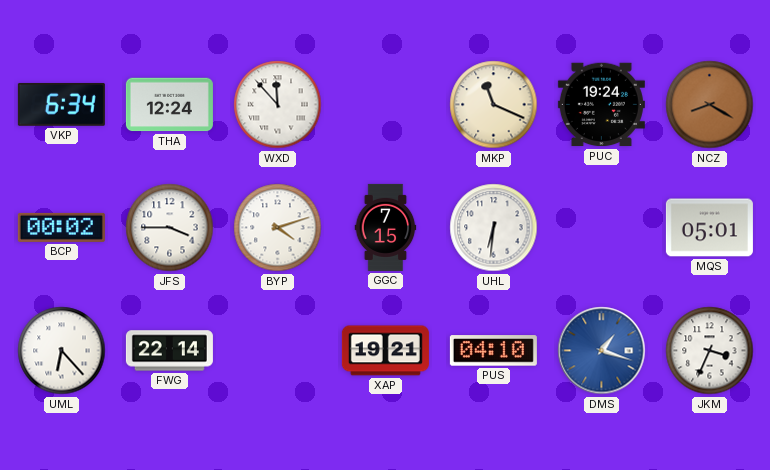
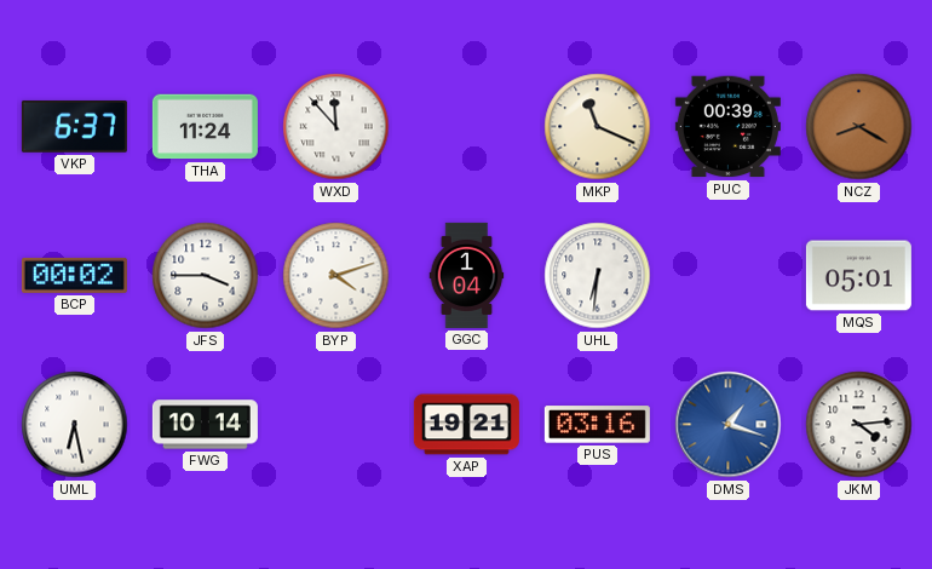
VKP: 6:34 -> 6:37
THA: 12:24 -> 11:24
PUC: 19:24 -> 00:39
GGC: 7:15 -> 1:04
UML: 6:23 -> 6:28
FWG: 22:14 -> 10:14
PUS: 04:10 -> 03:16
JKM: 3:34 -> 4:14
